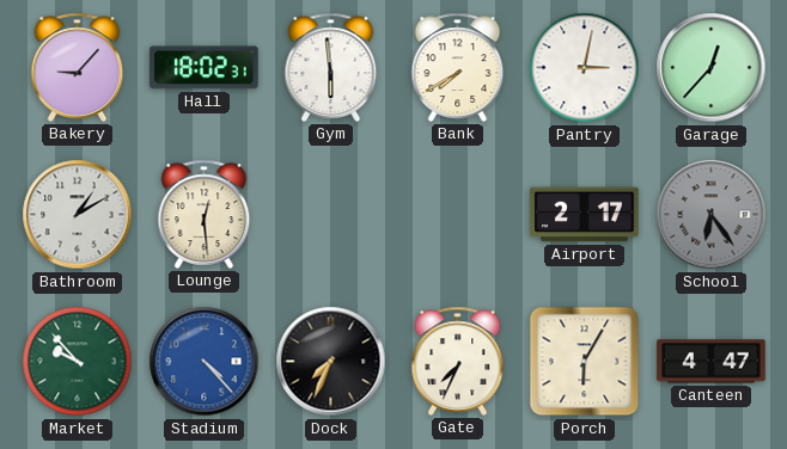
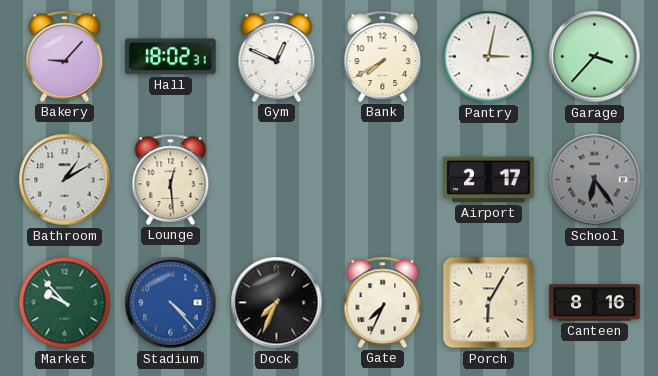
Gym: 5:59 -> 12:49
Garage: 12:37 -> 3:37
Canteen: 4:47 -> 8:16
